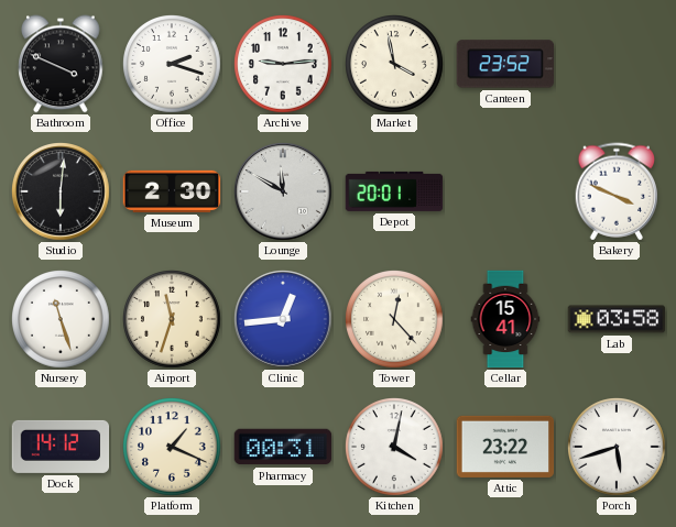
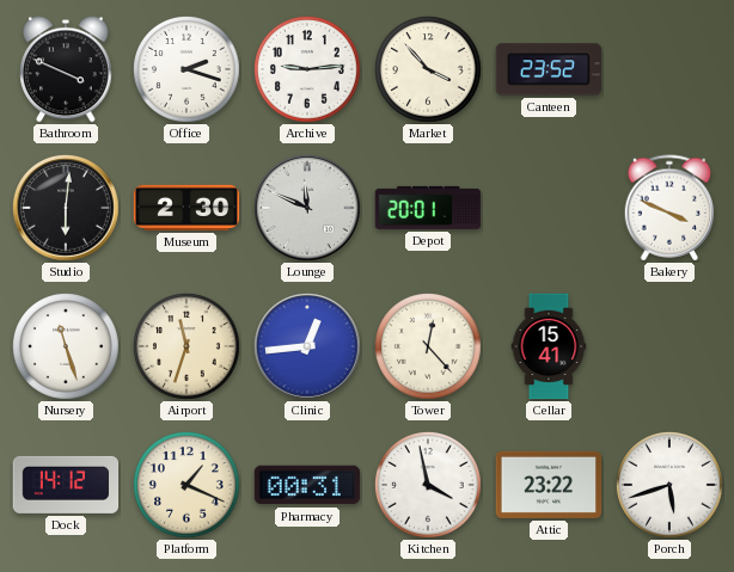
Market: 3:58 -> 3:53
Lounge: 11:50 -> 11:49
Lab: 03:58 -> none
Kitchen: 4:02 -> 3:58
